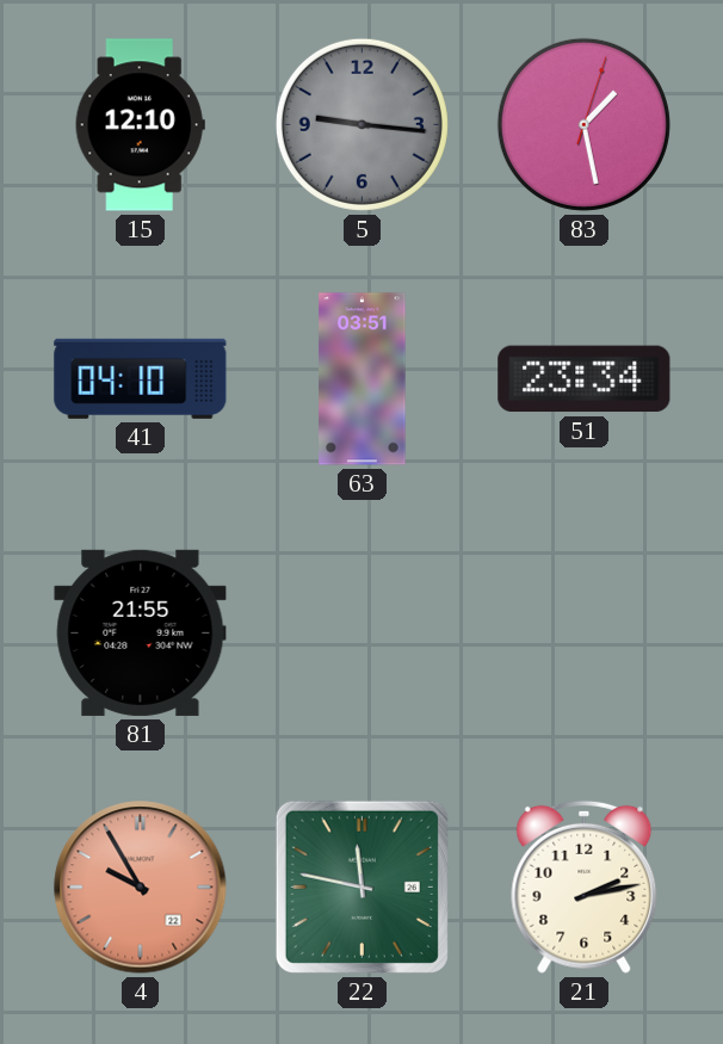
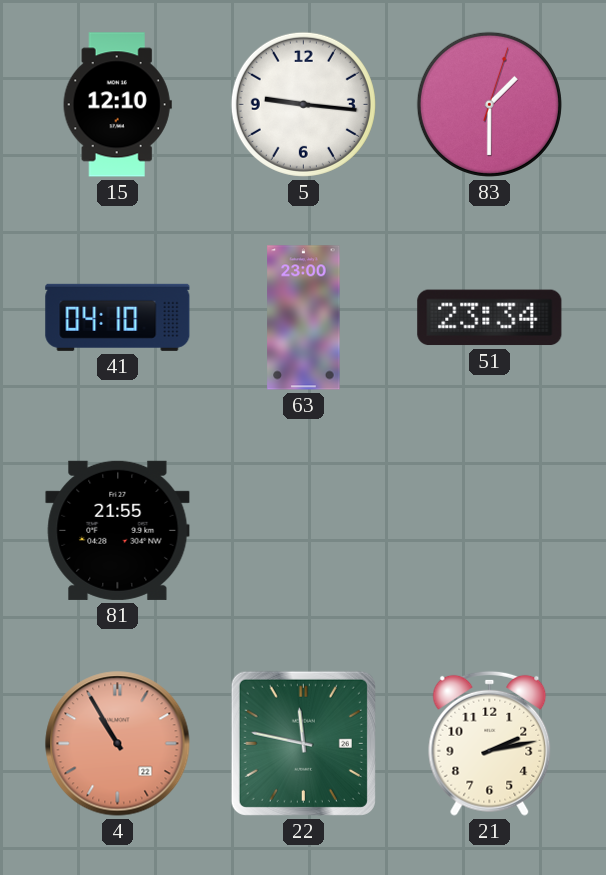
5 dial: grey -> white
83: 1:28 -> 1:30
63: 03:51 -> 23:00
4: 9:55 -> 10:55
